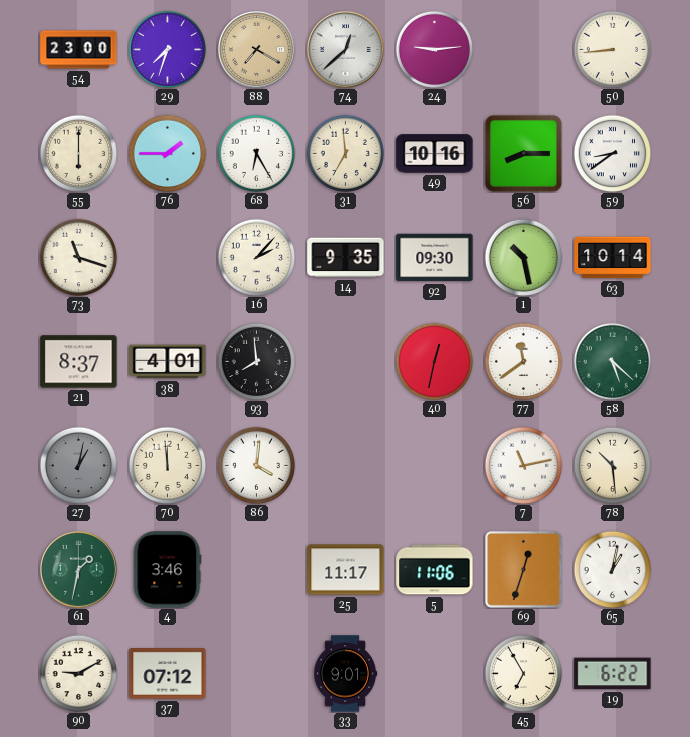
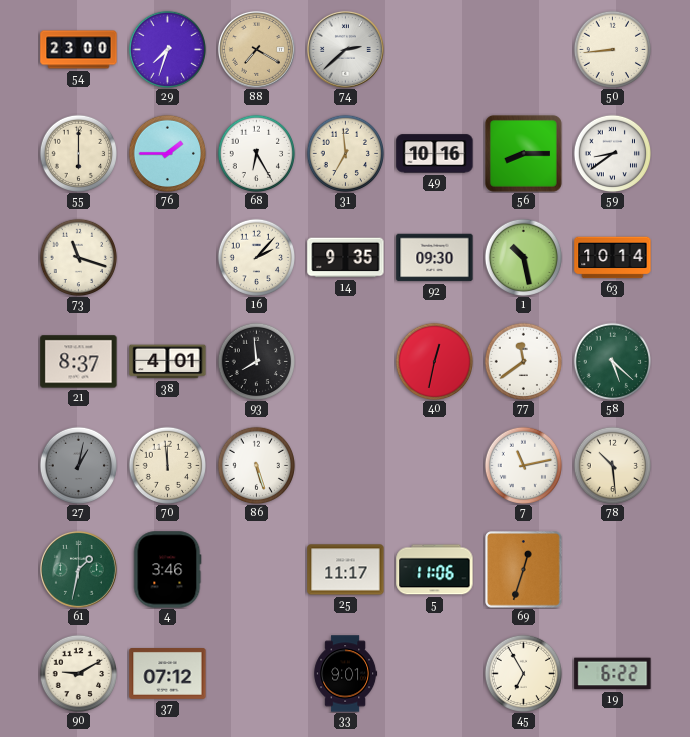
74: 12:38 -> 2:38
24: 9:14 -> none
86: 4:01 -> 5:27
65: 1:02 -> none
